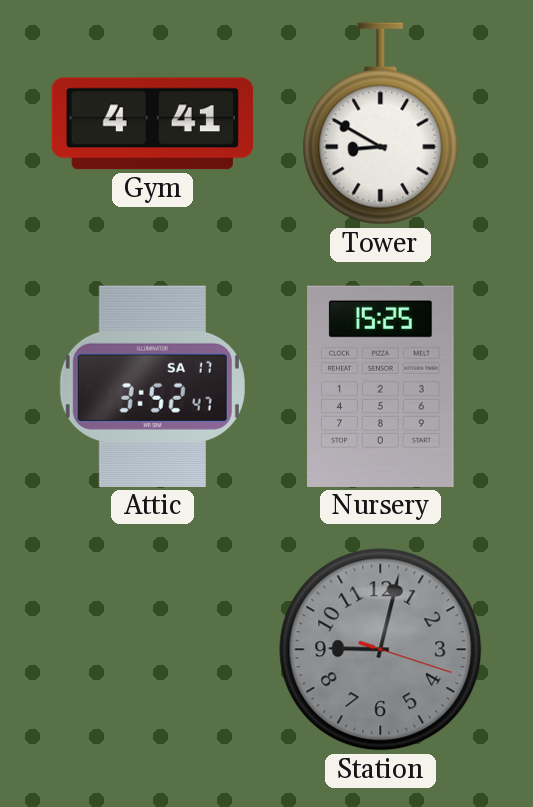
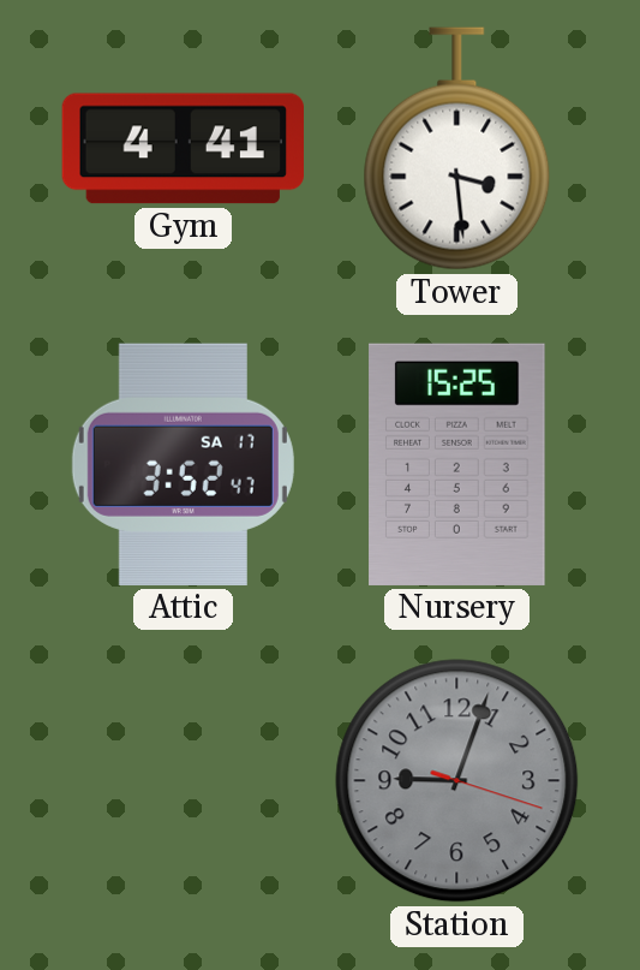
Tower: 8:50 -> 3:29
Station: 9:02 -> 9:03
